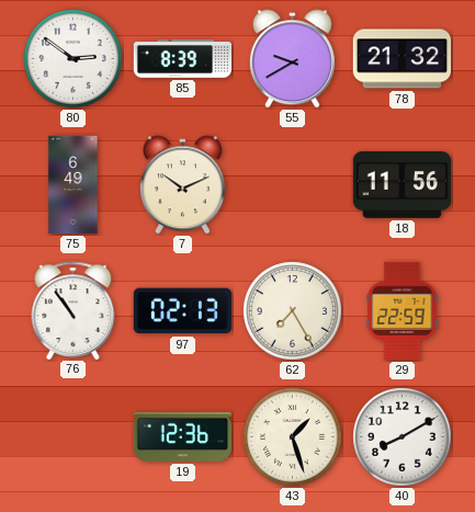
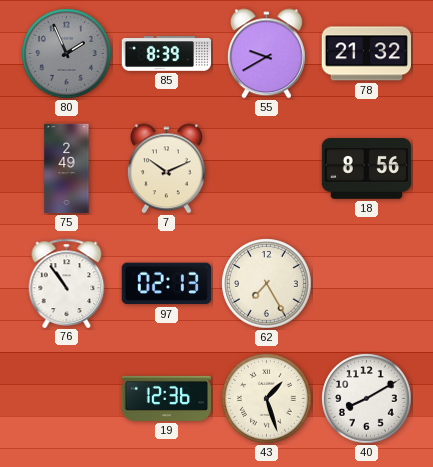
80: 2:51 -> 1:56
80 dial: white -> grey
75: 6:49 -> 2:49
18: 11:56 -> 8:56
29: 22:59 -> none
